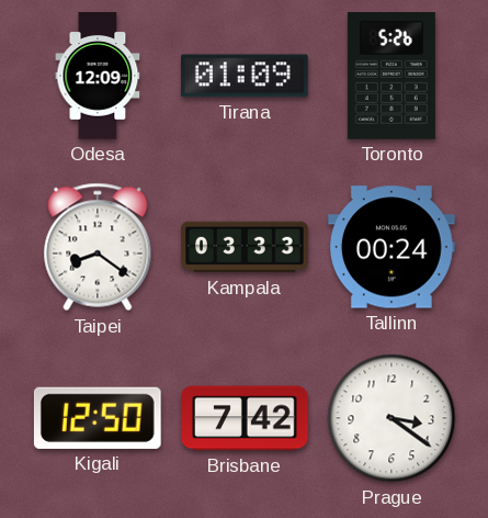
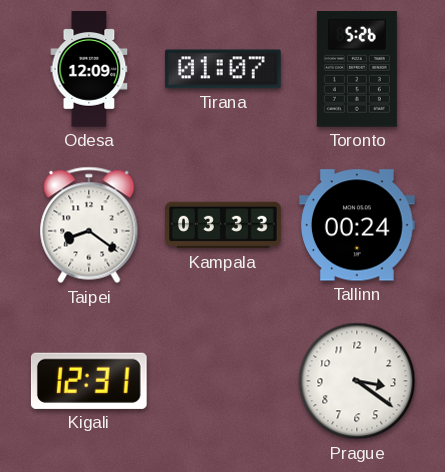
Tirana: 01:09 -> 01:07
Kigali: 12:50 -> 12:31
Brisbane: 7:42 -> none
